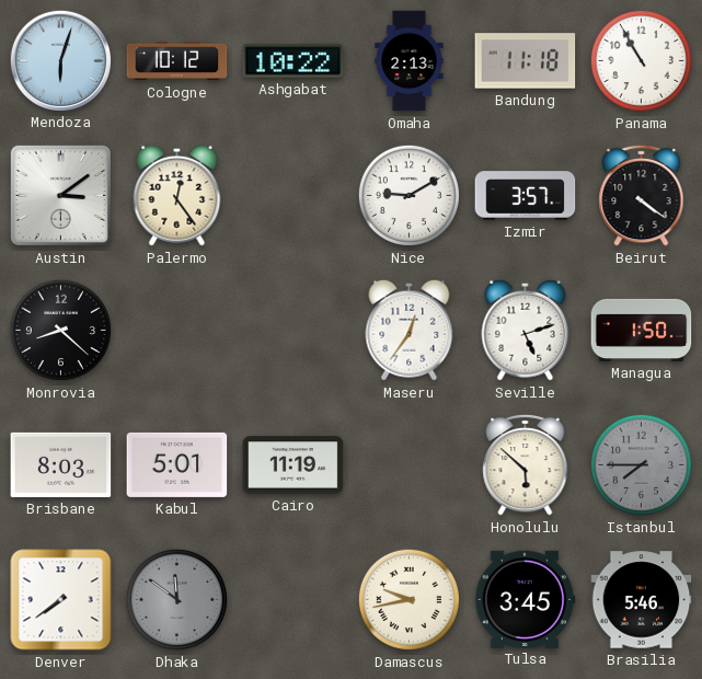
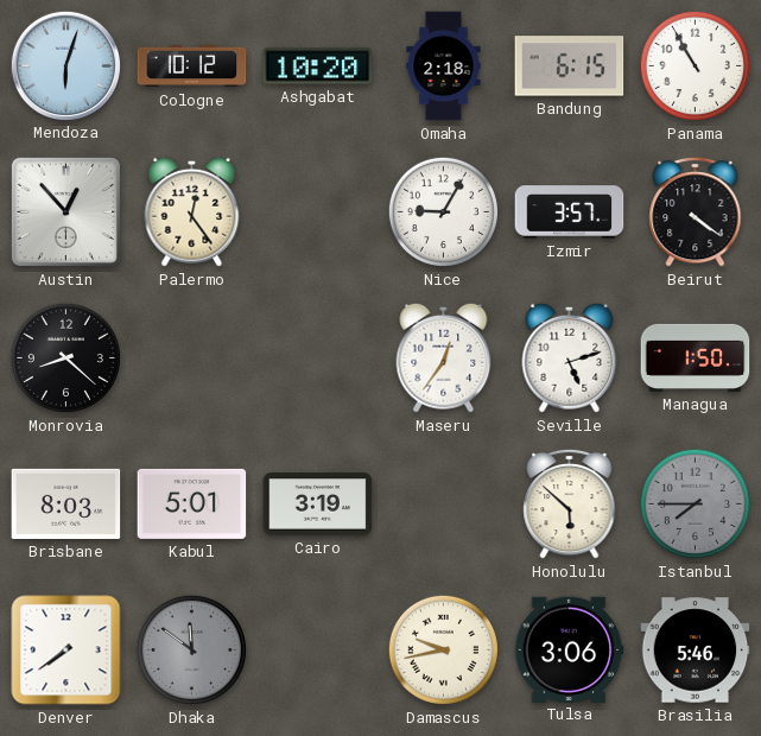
Ashgabat: 10:22 -> 10:20
Omaha: 2:13 -> 2:18
Bandung: 11:18 -> 6:15
Austin: 3:09 -> 12:53
Nice: 9:10 -> 9:05
Cairo: 11:19 -> 3:19
Tulsa: 3:45 -> 3:06
